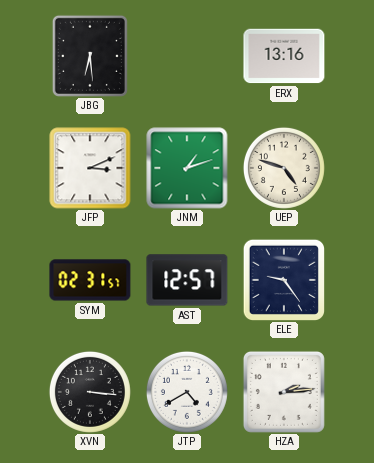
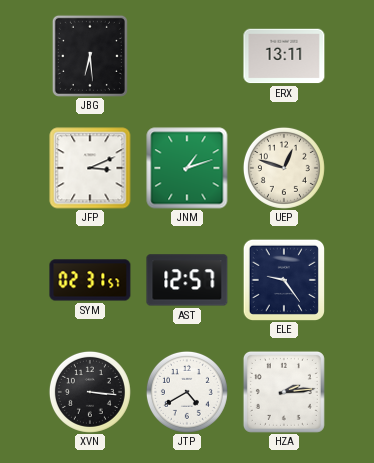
ERX: 13:16 -> 13:11
UEP: 4:48 -> 12:48
